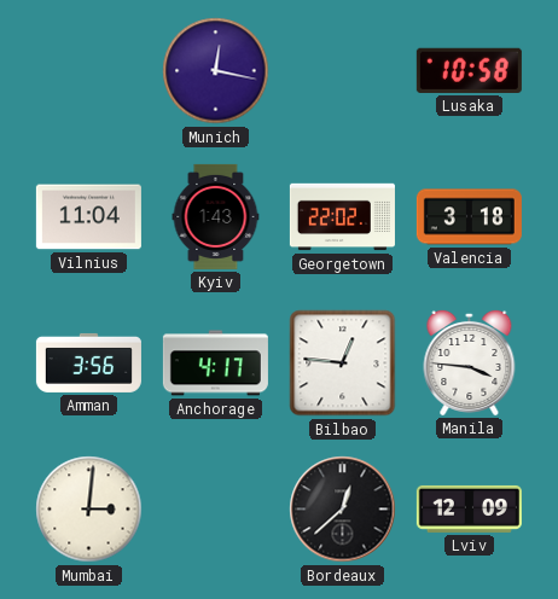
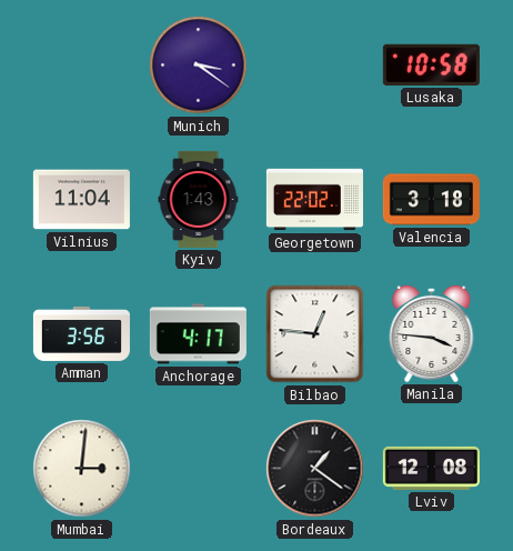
Munich: 12:17 -> 3:21
Bordeaux: 12:38 -> 1:21
Lviv: 12:09 -> 12:08
